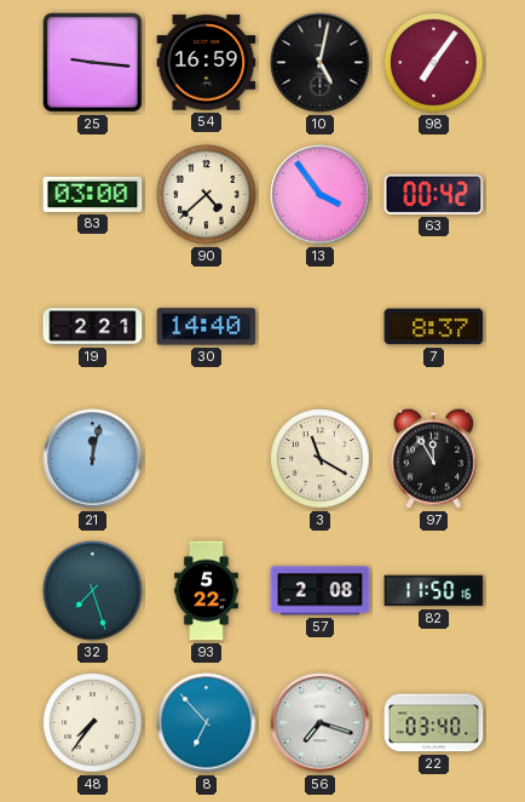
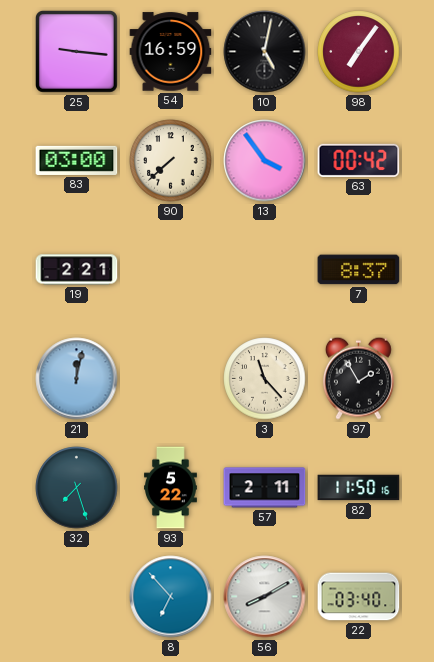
90: 4:38 -> 7:38
30: 14:40 -> none
3: 11:20 -> 11:23
97: 11:55 -> 1:55
57: 2:08 -> 2:11
48: 7:36 -> none
56: 7:18 -> 8:10
